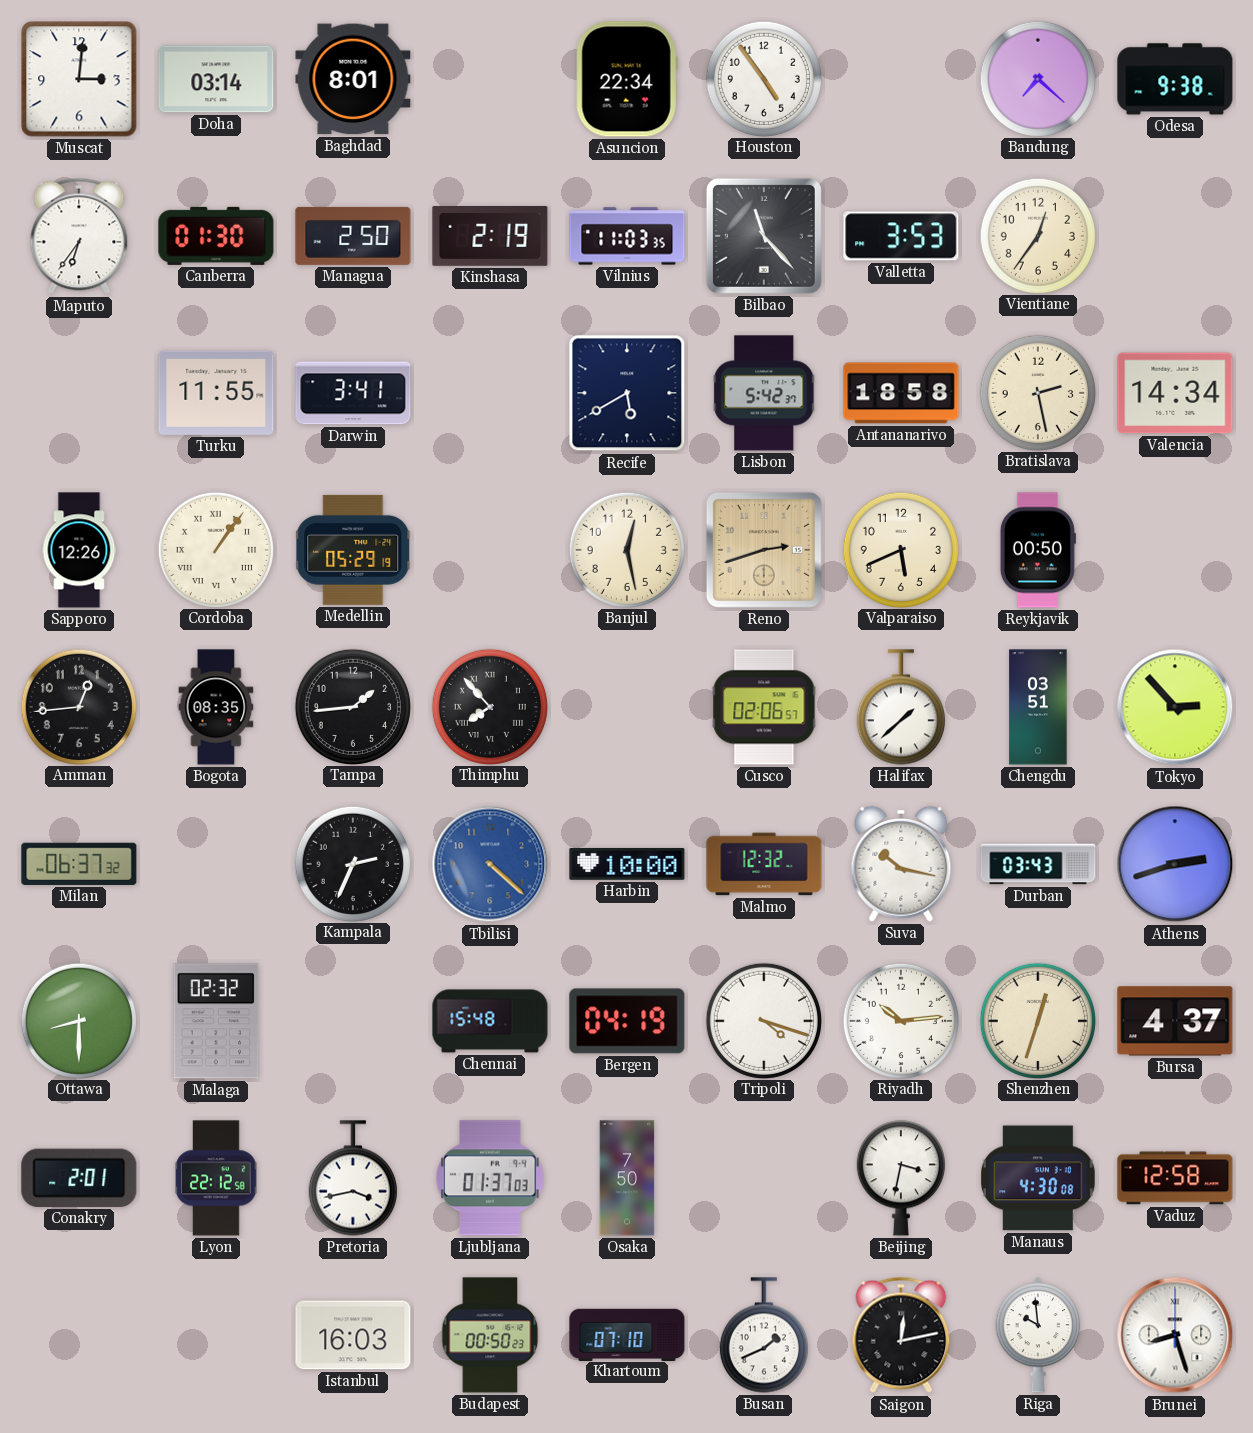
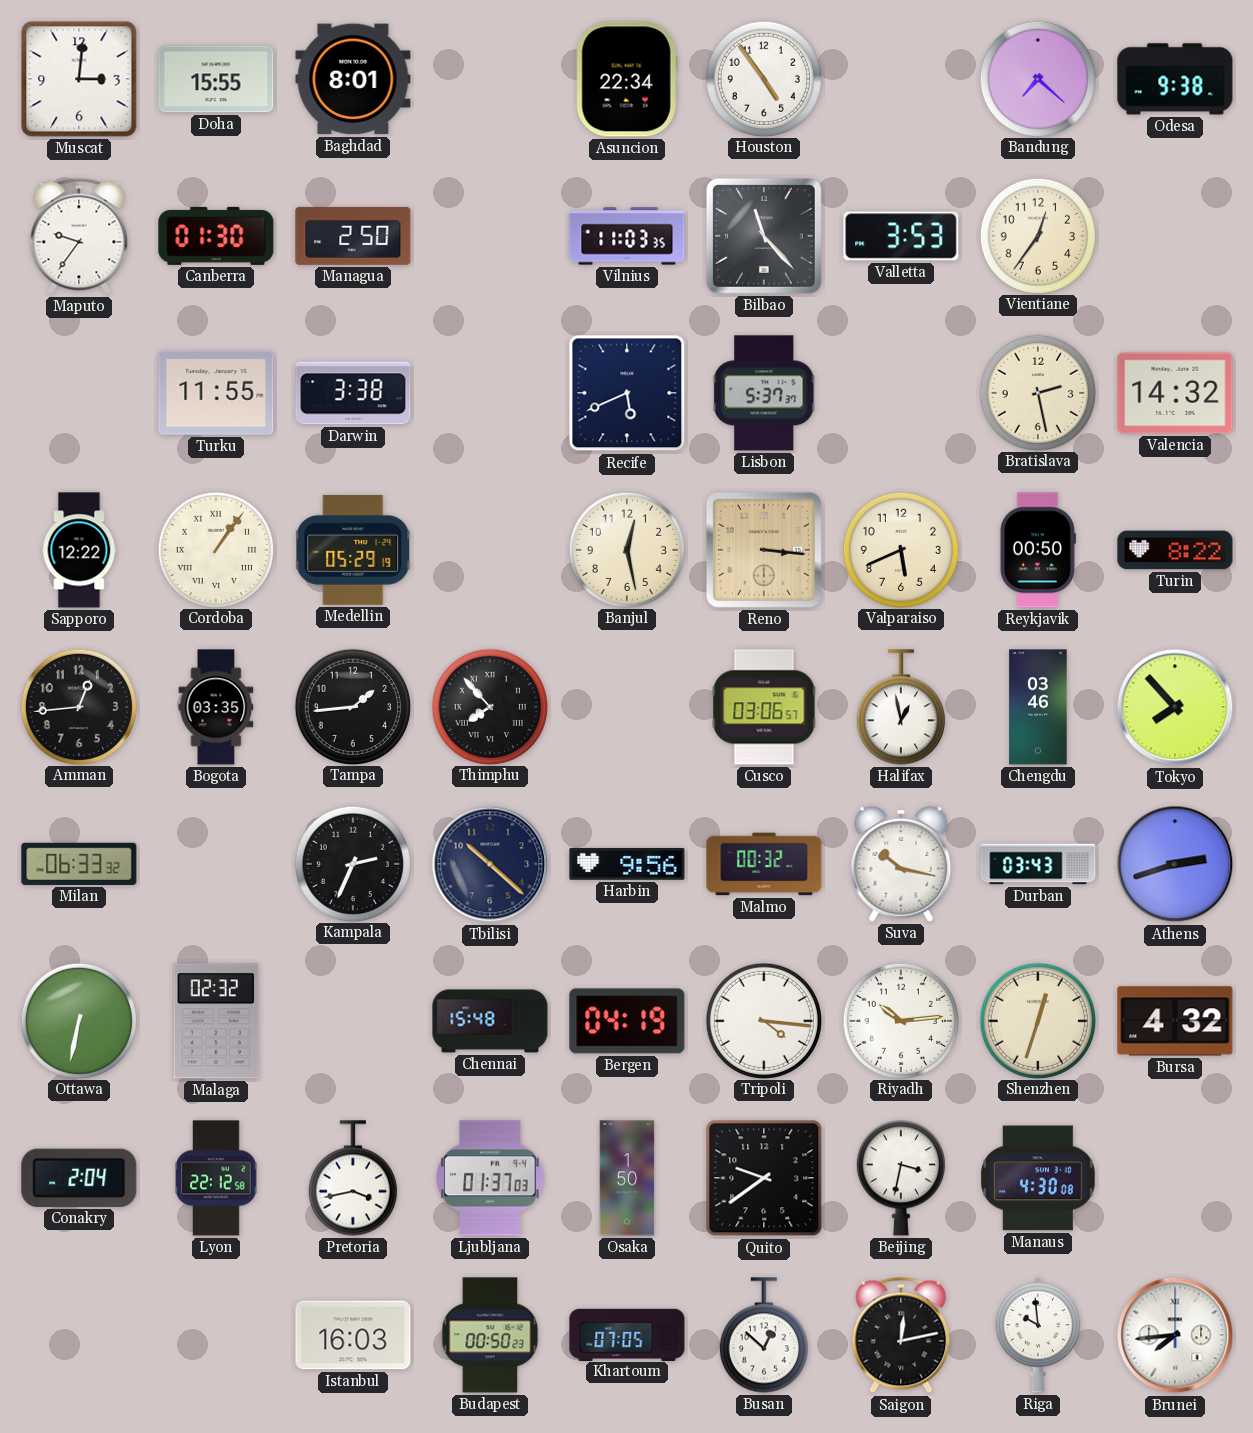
Doha: 03:14 -> 15:55
Maputo: 6:36 -> 9:36
Kinshasa: 2:19 -> none
Darwin: 3:41 -> 3:38
Recife: 5:40 -> 5:41
Lisbon: 5:42 -> 5:37
Antananarivo: 18:58 -> none
Valencia: 14:34 -> 14:32
Sapporo: 12:26 -> 12:22
Reno: 2:42 -> 3:16
Turin: none -> 8:22
Bogota: 08:35 -> 03:35
Cusco: 02:06 -> 03:06
Halifax: 1:38 -> 12:58
Chengdu: 03:51 -> 03:46
Tokyo: 2:53 -> 7:53
Milan: 06:37 -> 06:33
Tbilisi: 4:22 -> 10:22
Tbilisi dial: blue -> navy
Harbin: 10:00 -> 9:56
Malmo: 12:32 -> 00:32
Ottawa: 8:30 -> 6:32
Tripoli: 4:18 -> 4:16
Bursa: 4:37 -> 4:32
Conakry: 2:01 -> 2:04
Osaka: 7:50 -> 1:50
Quito: none -> 9:39
Vaduz: 12:58 -> none
Khartoum: 07:10 -> 07:05
Busan: 1:41 -> 12:52
Brunei: 8:27 -> 7:44
